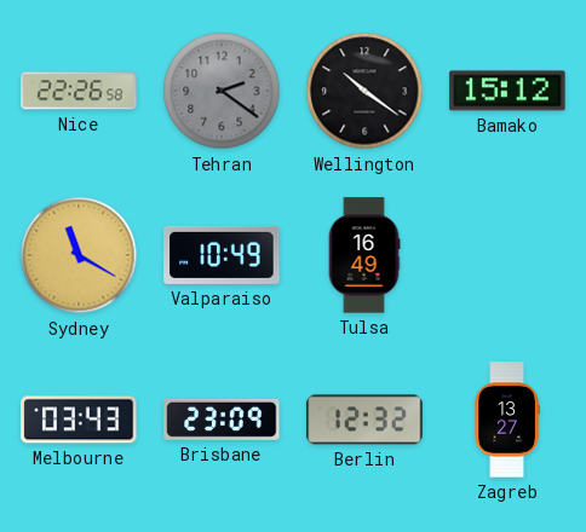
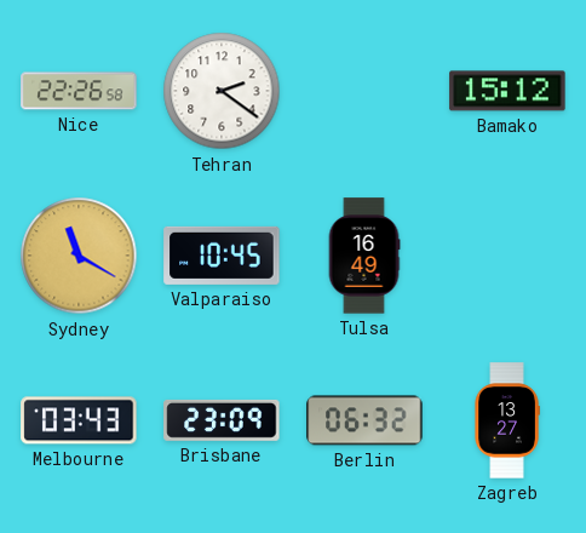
Tehran dial: grey -> white
Wellington: 10:21 -> none
Valparaiso: 10:49 -> 10:45
Berlin: 12:32 -> 06:32
